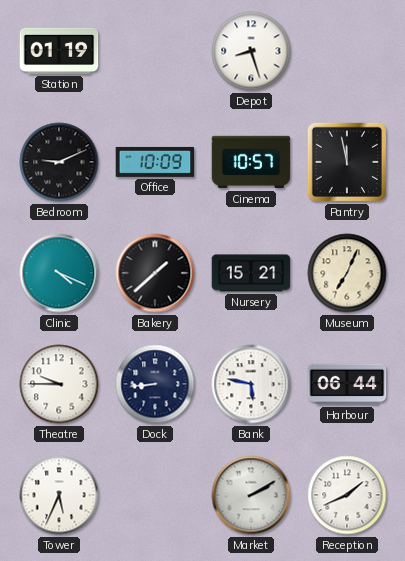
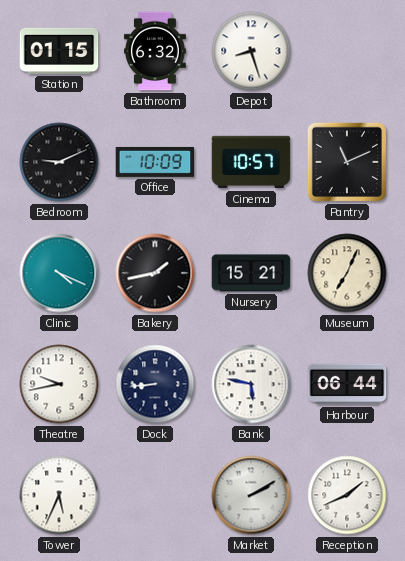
Station: 01:19 -> 01:15
Bathroom: none -> 6:32
Pantry: 11:58 -> 11:11
Bakery: 1:38 -> 1:43
Theatre: 9:45 -> 9:43
